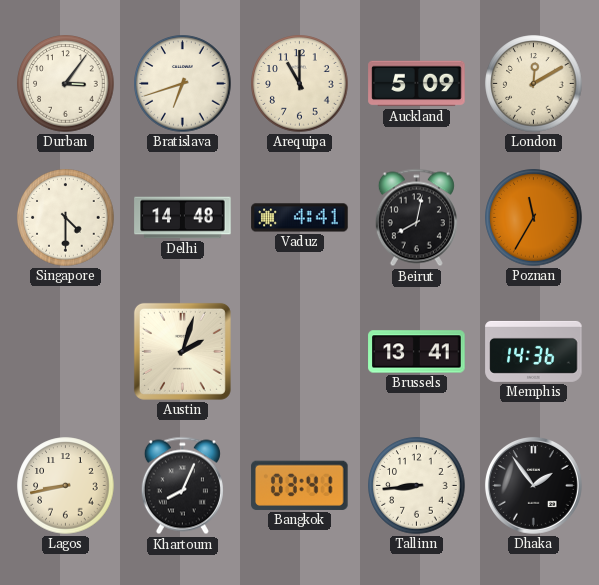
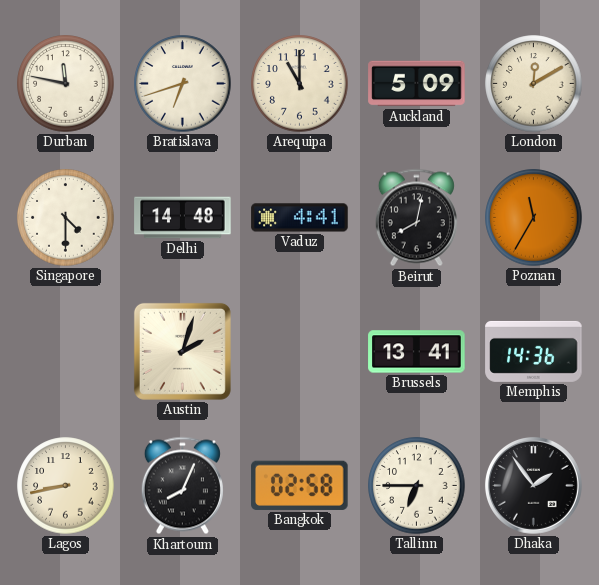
Durban: 3:06 -> 11:47
Bangkok: 03:41 -> 02:58
Tallinn: 8:44 -> 6:45
